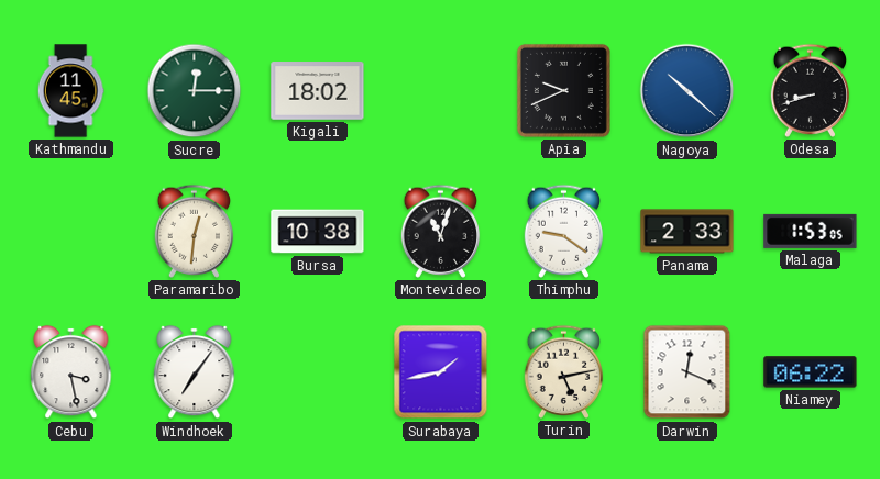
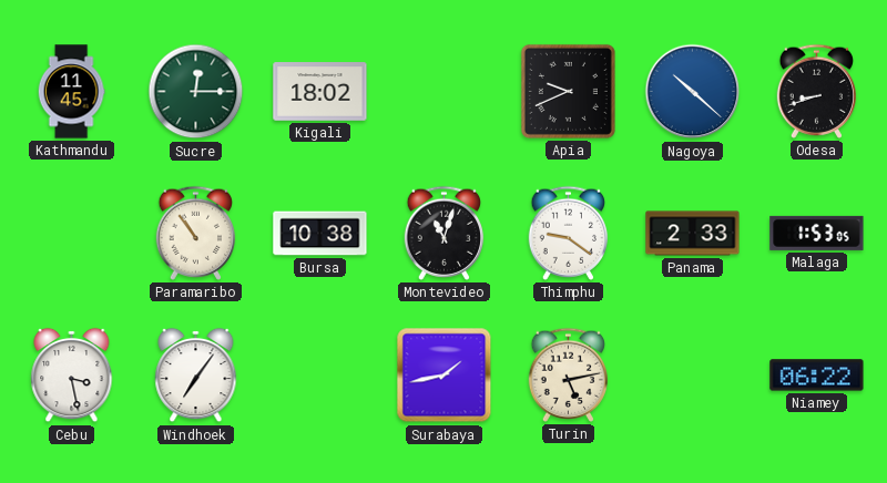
Paramaribo: 12:31 -> 10:54
Darwin: 12:19 -> none
